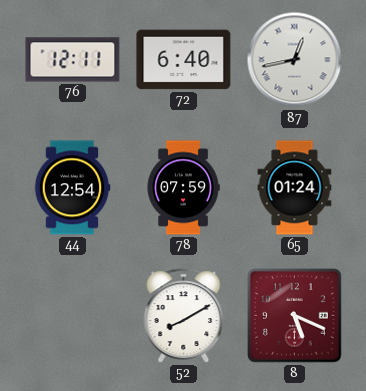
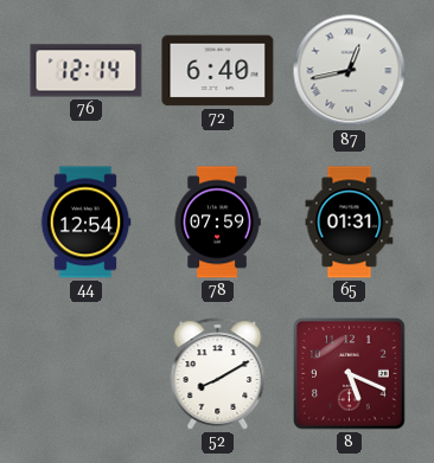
76: 12:11 -> 12:14
65: 01:24 -> 01:31
